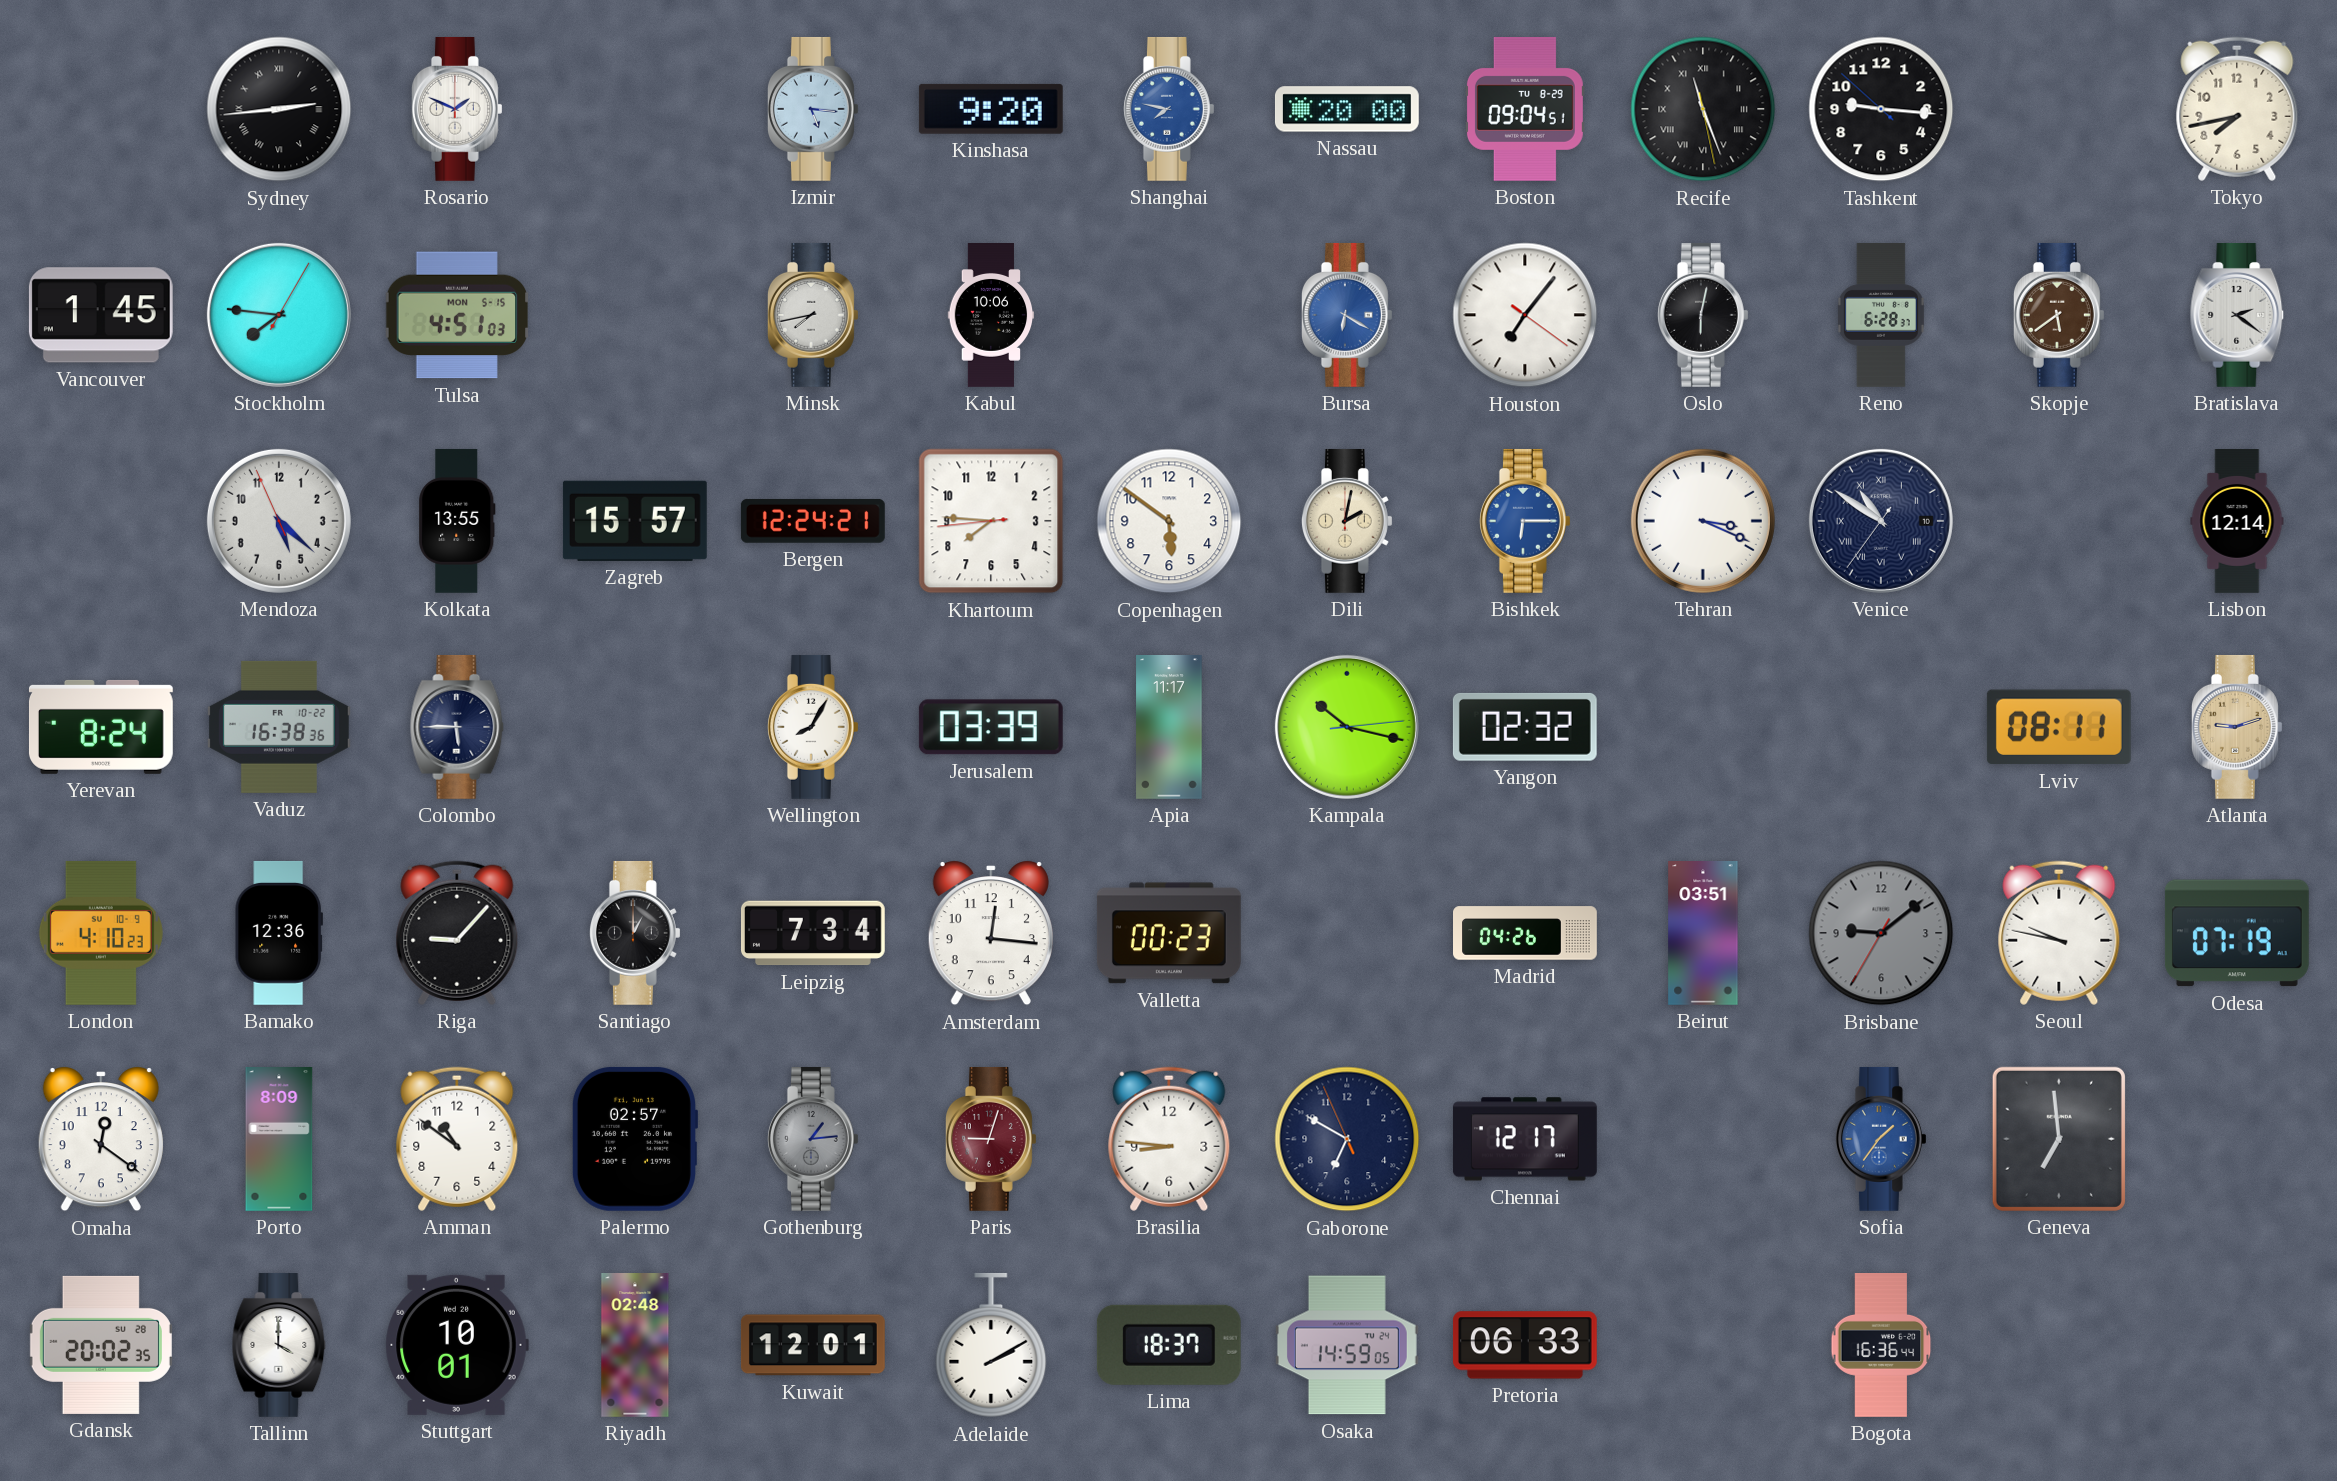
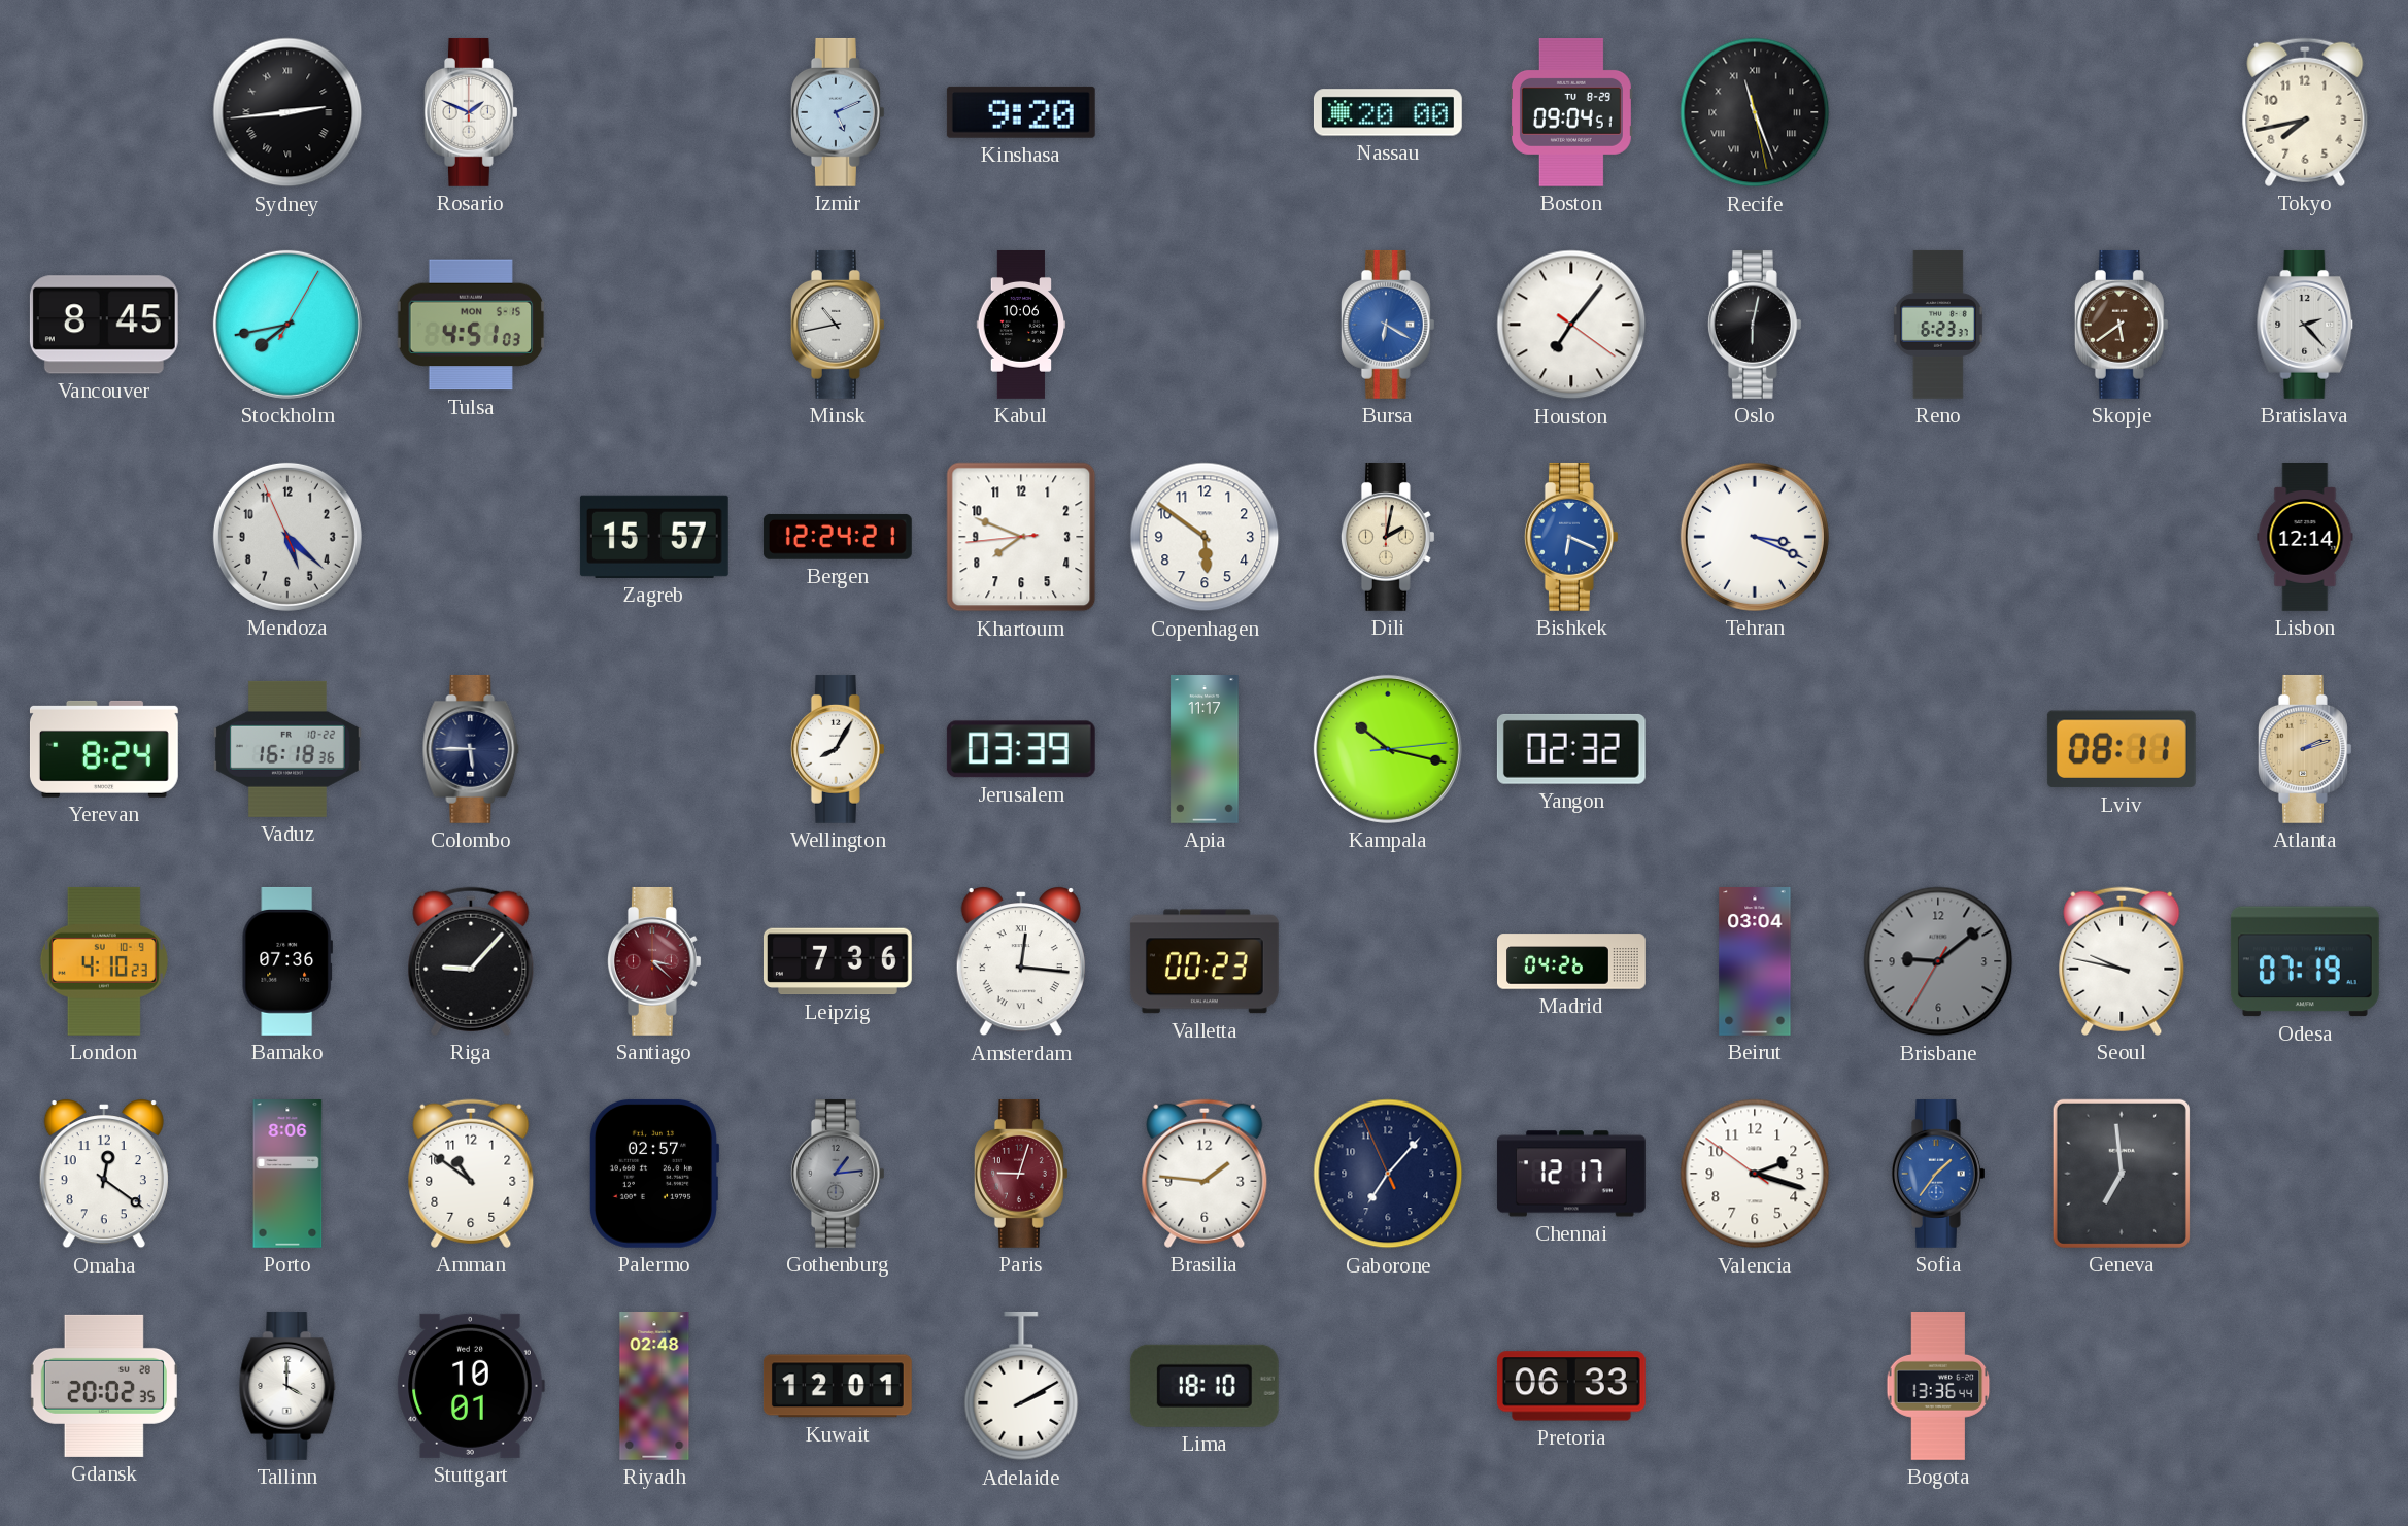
Izmir: 5:16 -> 5:11
Shanghai: 7:47 -> none
Tashkent: 9:15 -> none
Vancouver: 1:45 -> 8:45
Stockholm: 7:46 -> 7:43
Minsk: 7:43 -> 10:43
Reno: 6:28 -> 6:23
Bratislava: 2:21 -> 2:23
Kolkata: 13:55 -> none
Khartoum: 7:45 -> 7:48
Bishkek: 6:15 -> 6:19
Venice: 10:50 -> none
Vaduz: 16:38 -> 16:18
Atlanta: 9:12 -> 2:12
Bamako: 12:36 -> 07:36
Santiago: 1:00 -> 3:22
Santiago dial: black -> burgundy
Leipzig: 7:34 -> 7:36
Amsterdam numerals: Arabic -> Roman
Beirut: 03:51 -> 03:04
Porto: 8:09 -> 8:06
Brasilia: 8:46 -> 1:46
Gaborone: 6:49 -> 7:06
Valencia: none -> 2:17
Lima: 18:37 -> 18:10
Osaka: 14:59 -> none
Bogota: 16:36 -> 13:36
